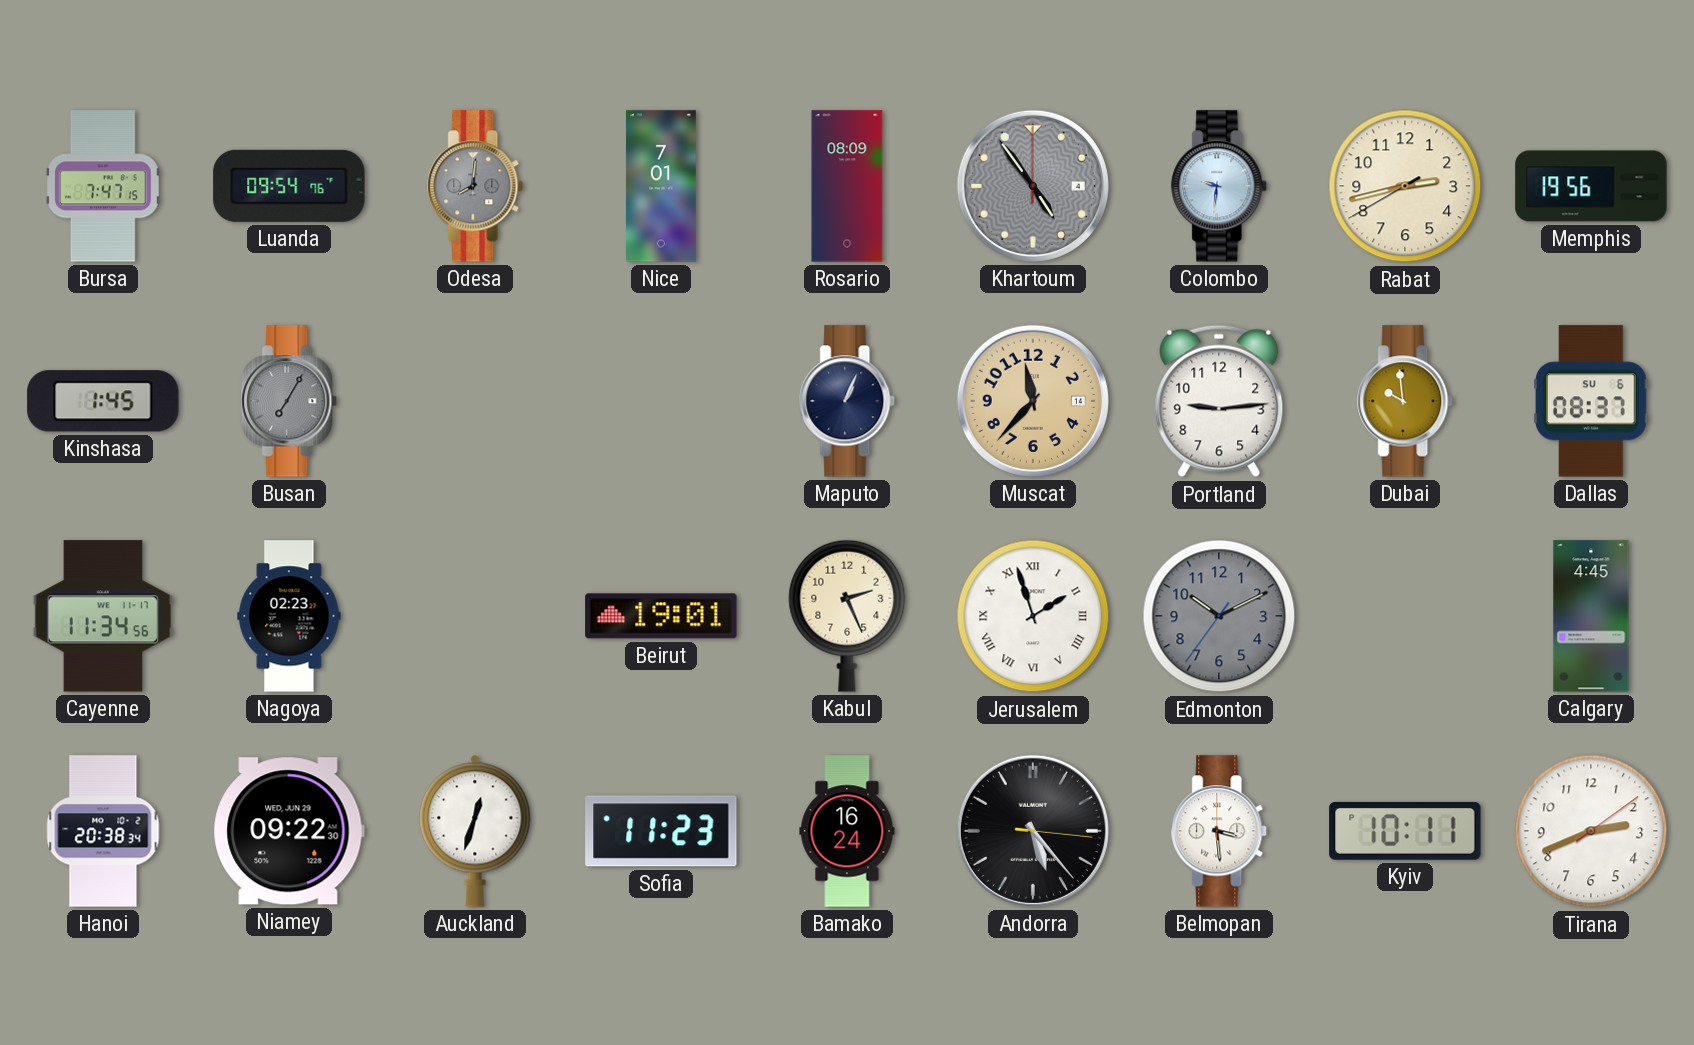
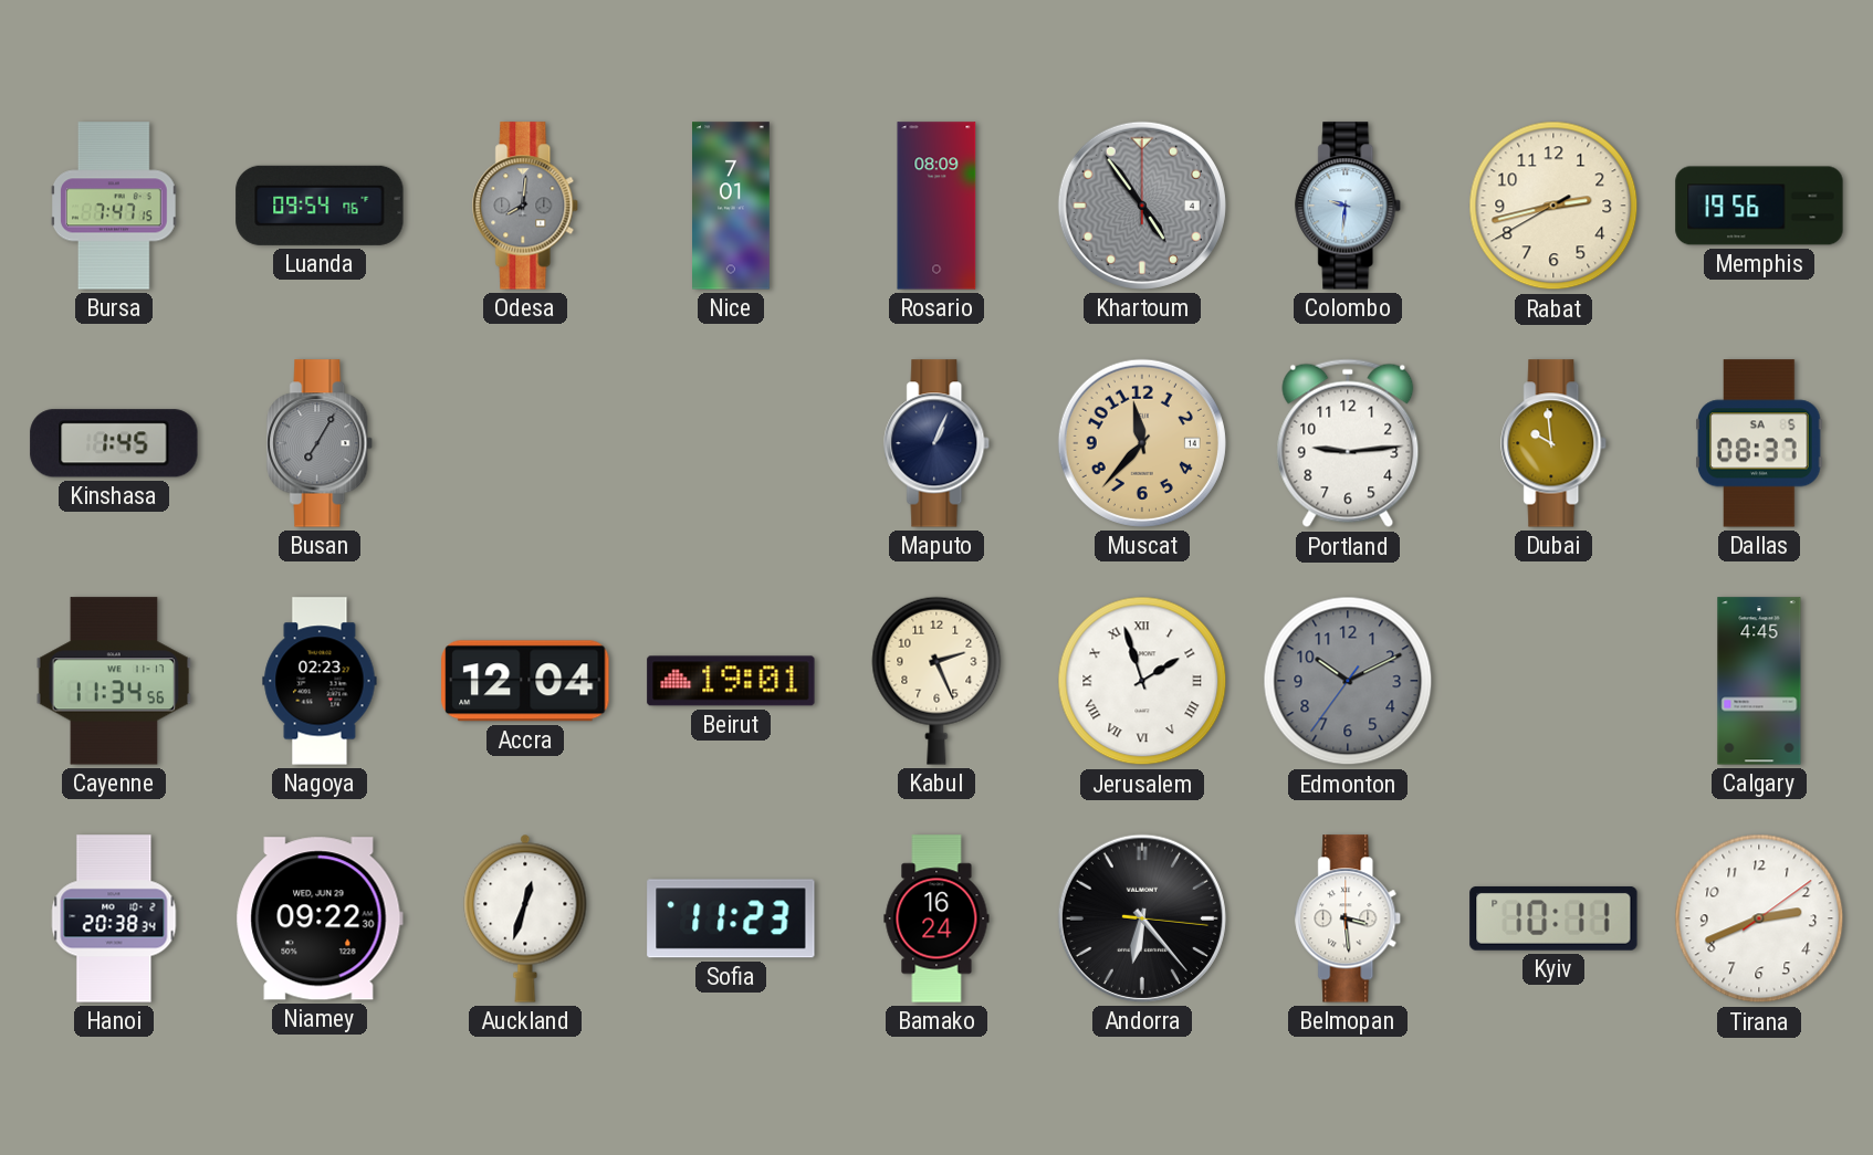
Dallas date: SU 6 -> SA 5
Accra: none -> 12:04
Andorra: 5:23 -> 6:23
